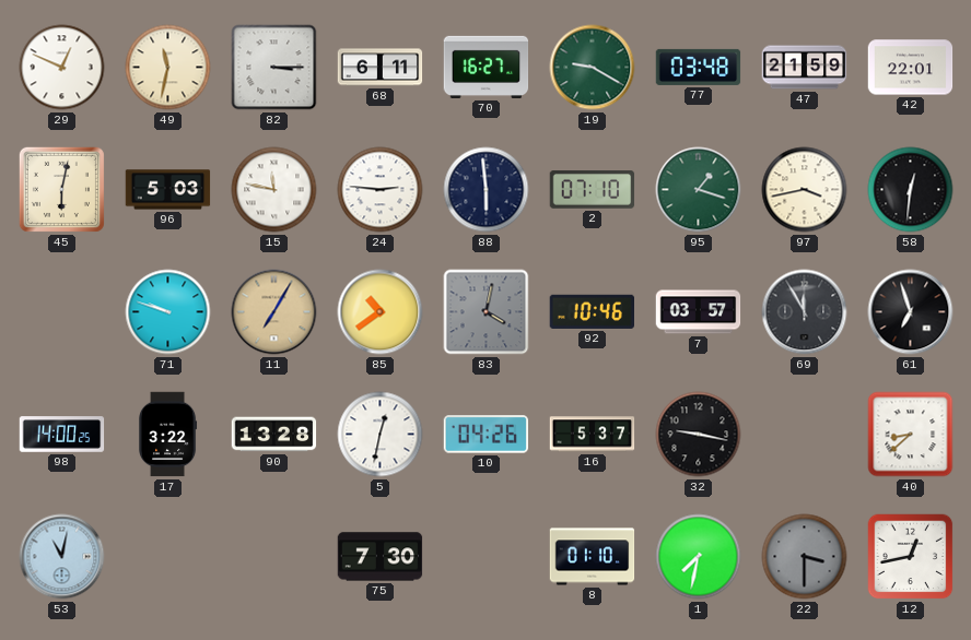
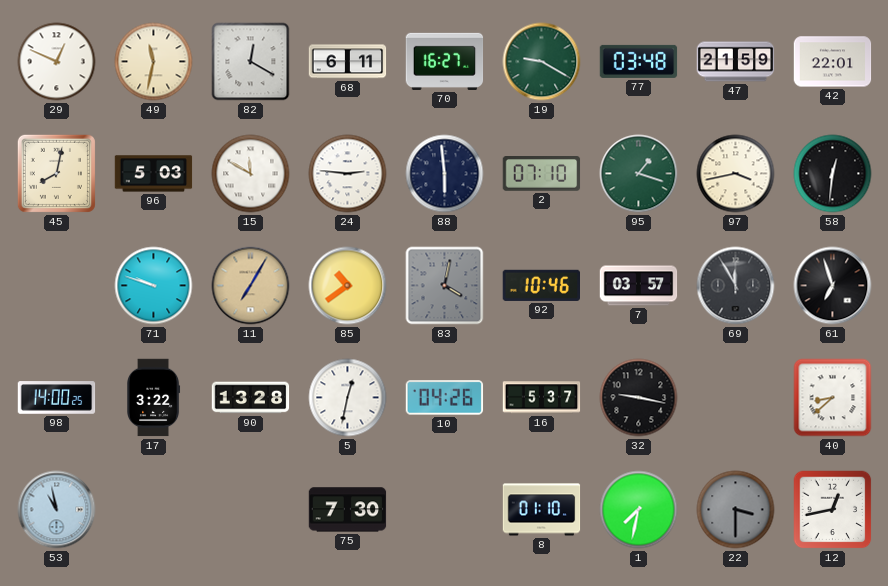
82: 3:15 -> 12:20
45: 6:02 -> 8:02
15: 11:47 -> 11:50
53: 11:02 -> 10:58
